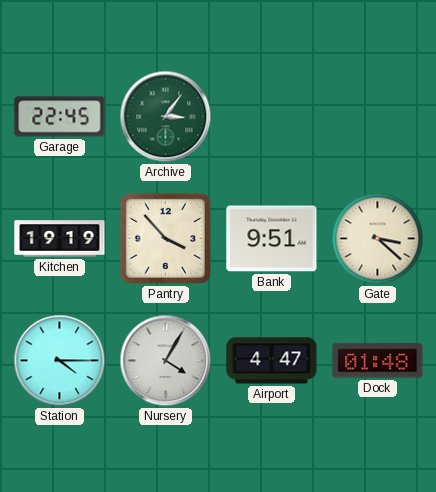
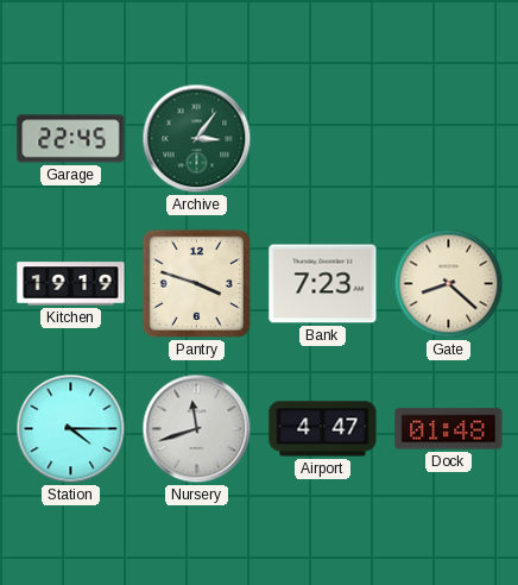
Pantry: 3:53 -> 3:48
Bank: 9:51 -> 7:23
Gate: 3:22 -> 8:22
Nursery: 4:05 -> 11:42
